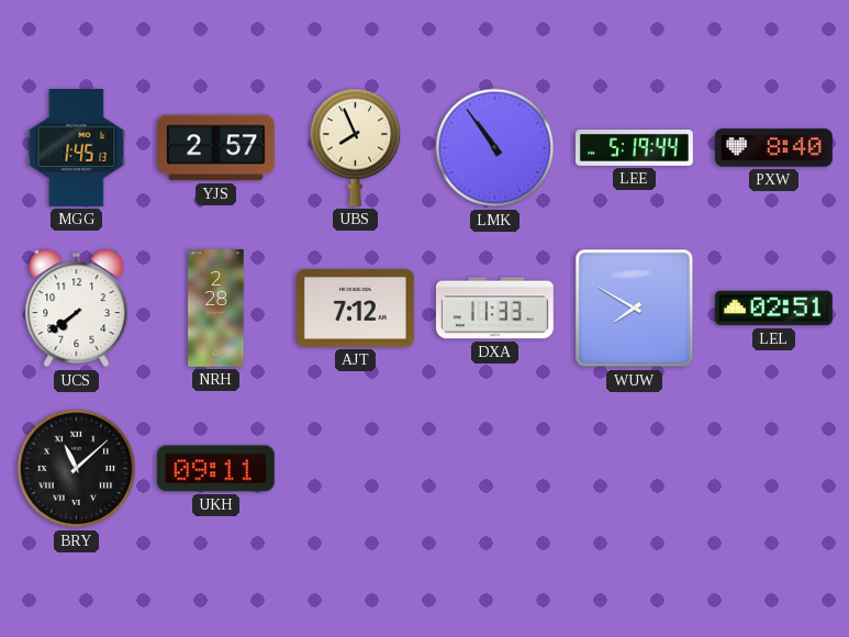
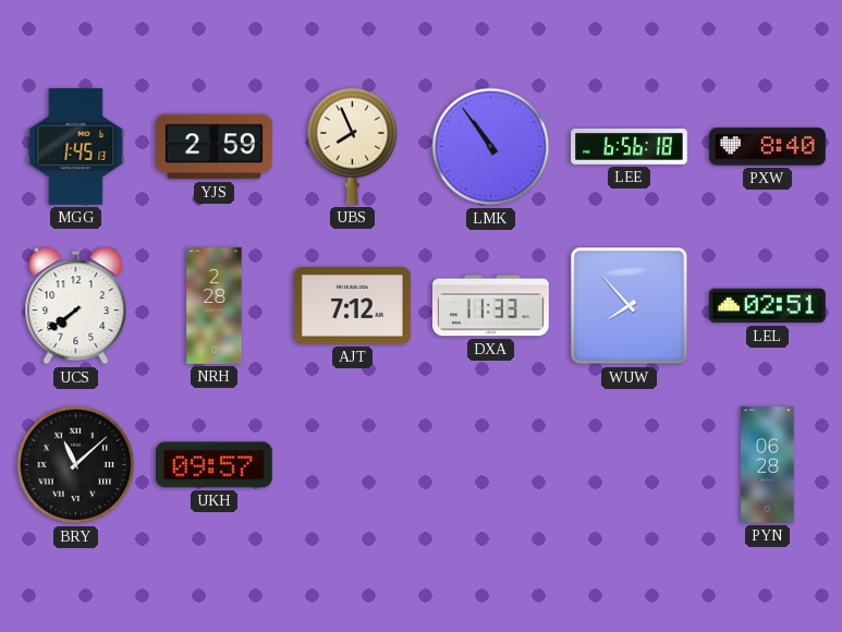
YJS: 2:57 -> 2:59
LEE: 5:19 -> 6:56
WUW: 7:50 -> 7:53
UKH: 09:11 -> 09:57
PYN: none -> 06:28
